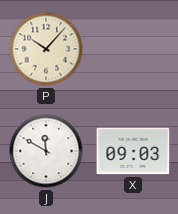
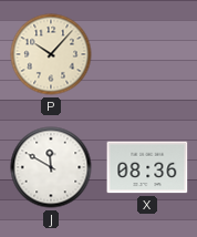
X: 09:03 -> 08:36
